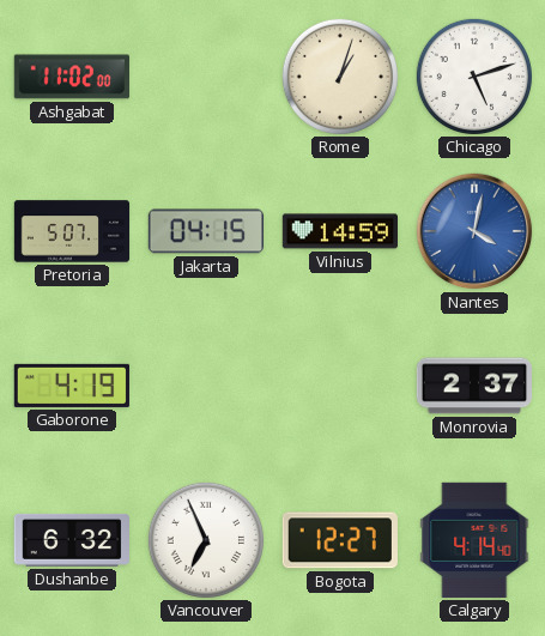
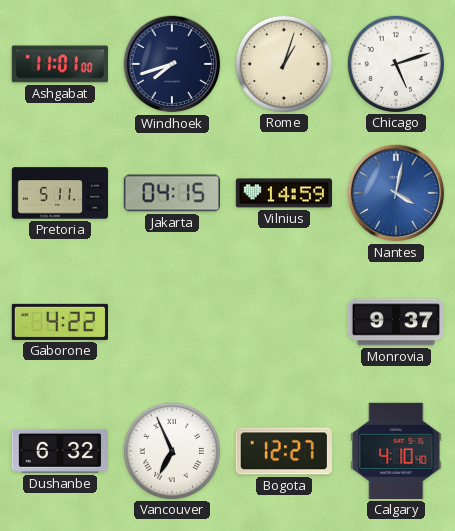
Ashgabat: 11:02 -> 11:01
Windhoek: none -> 7:42
Pretoria: 5:07 -> 5:11
Gaborone: 4:19 -> 4:22
Monrovia: 2:37 -> 9:37
Calgary: 4:14 -> 4:10
